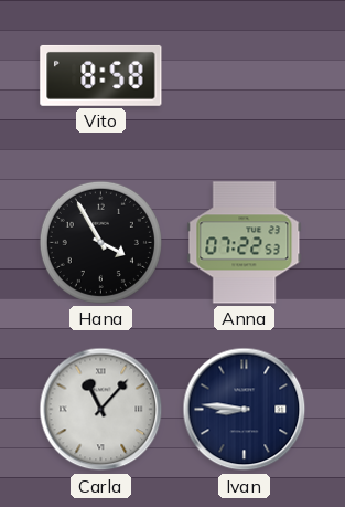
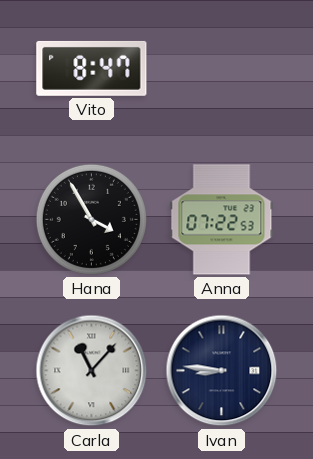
Vito: 8:58 -> 8:47
